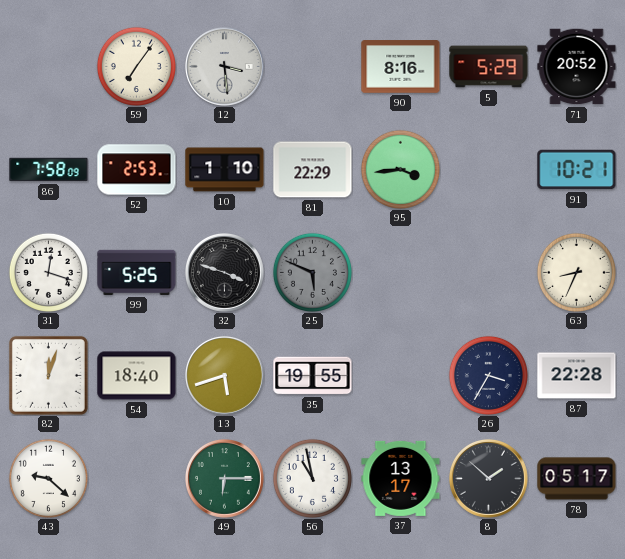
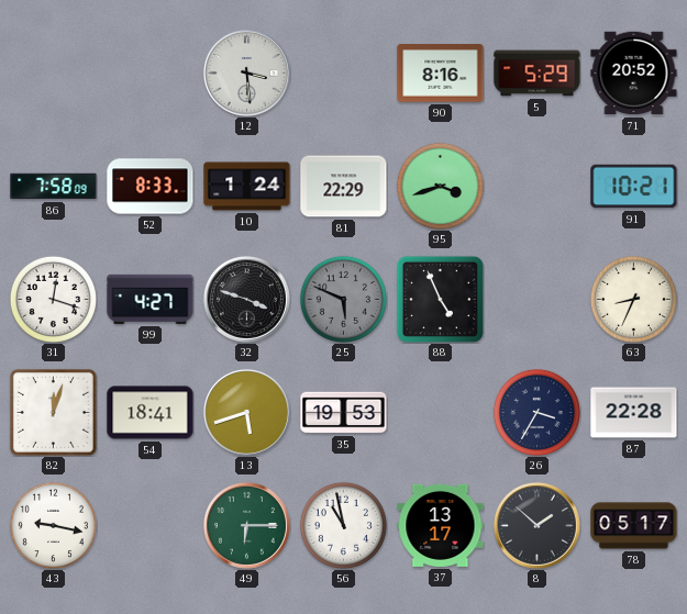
59: 7:06 -> none
52: 2:53 -> 8:33
10: 1:10 -> 1:24
95: 3:44 -> 3:42
99: 5:25 -> 4:27
88: none -> 4:56
54: 18:40 -> 18:41
35: 19:55 -> 19:53
43: 9:22 -> 9:17
